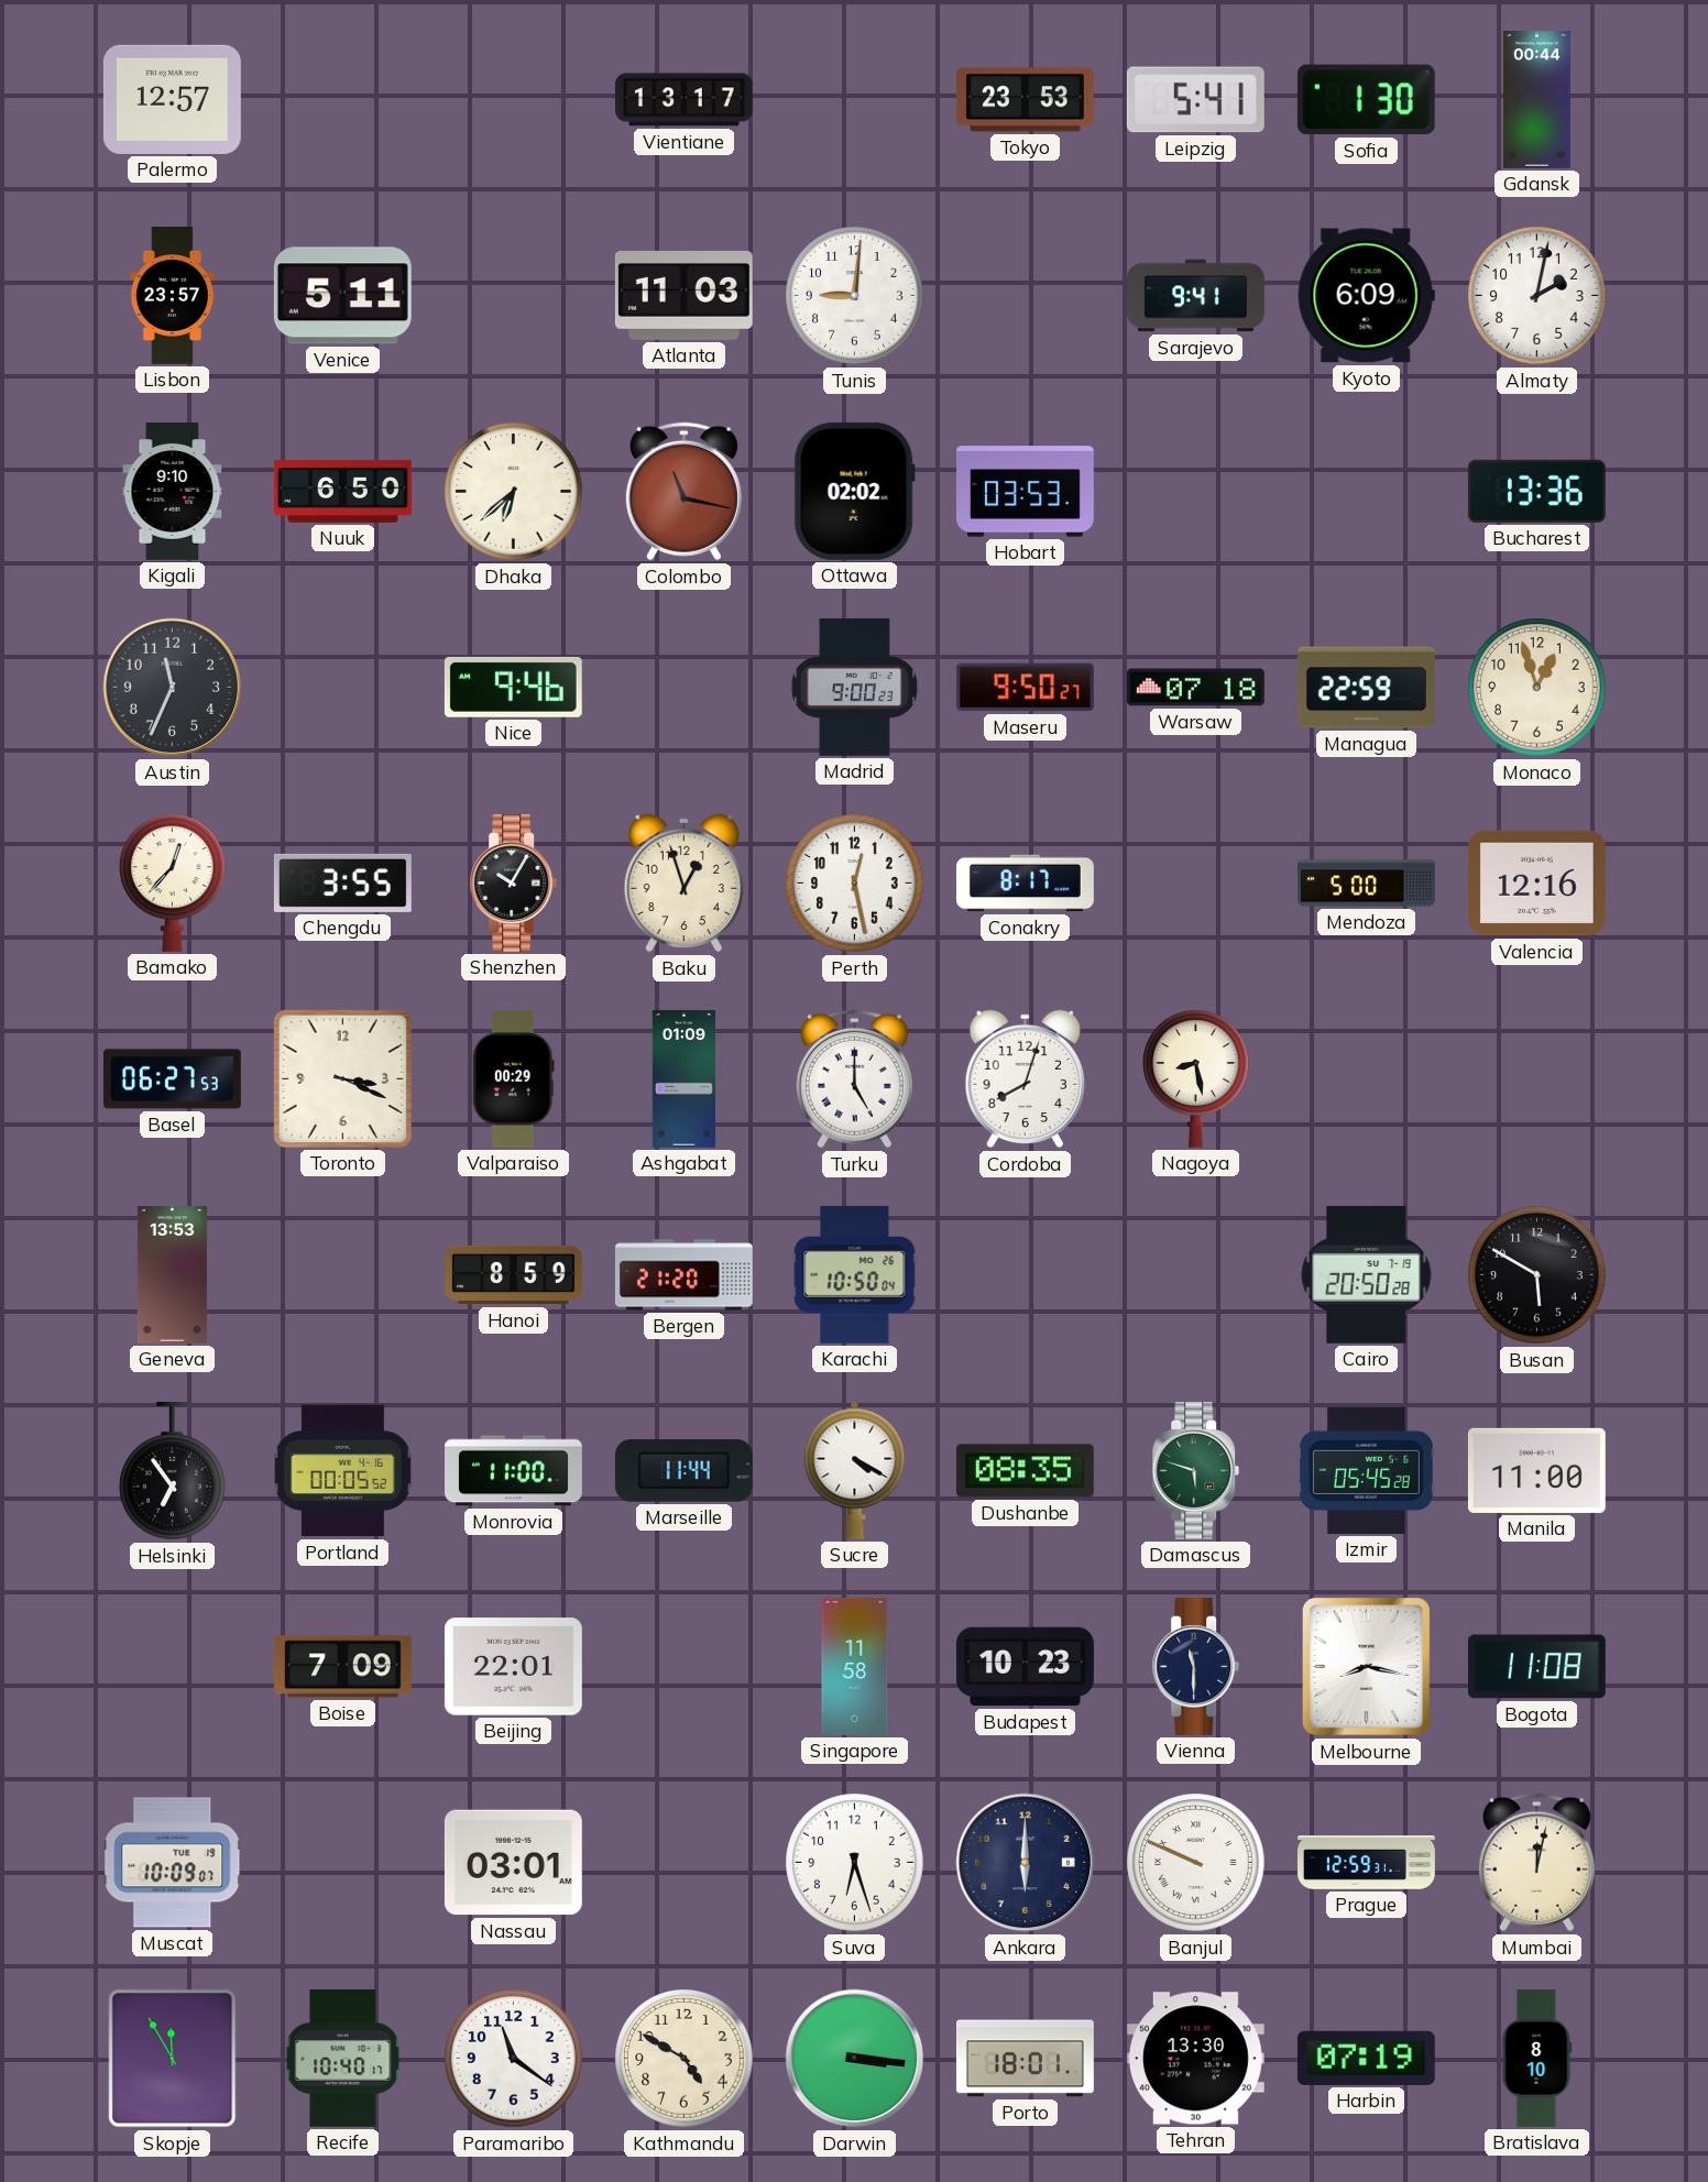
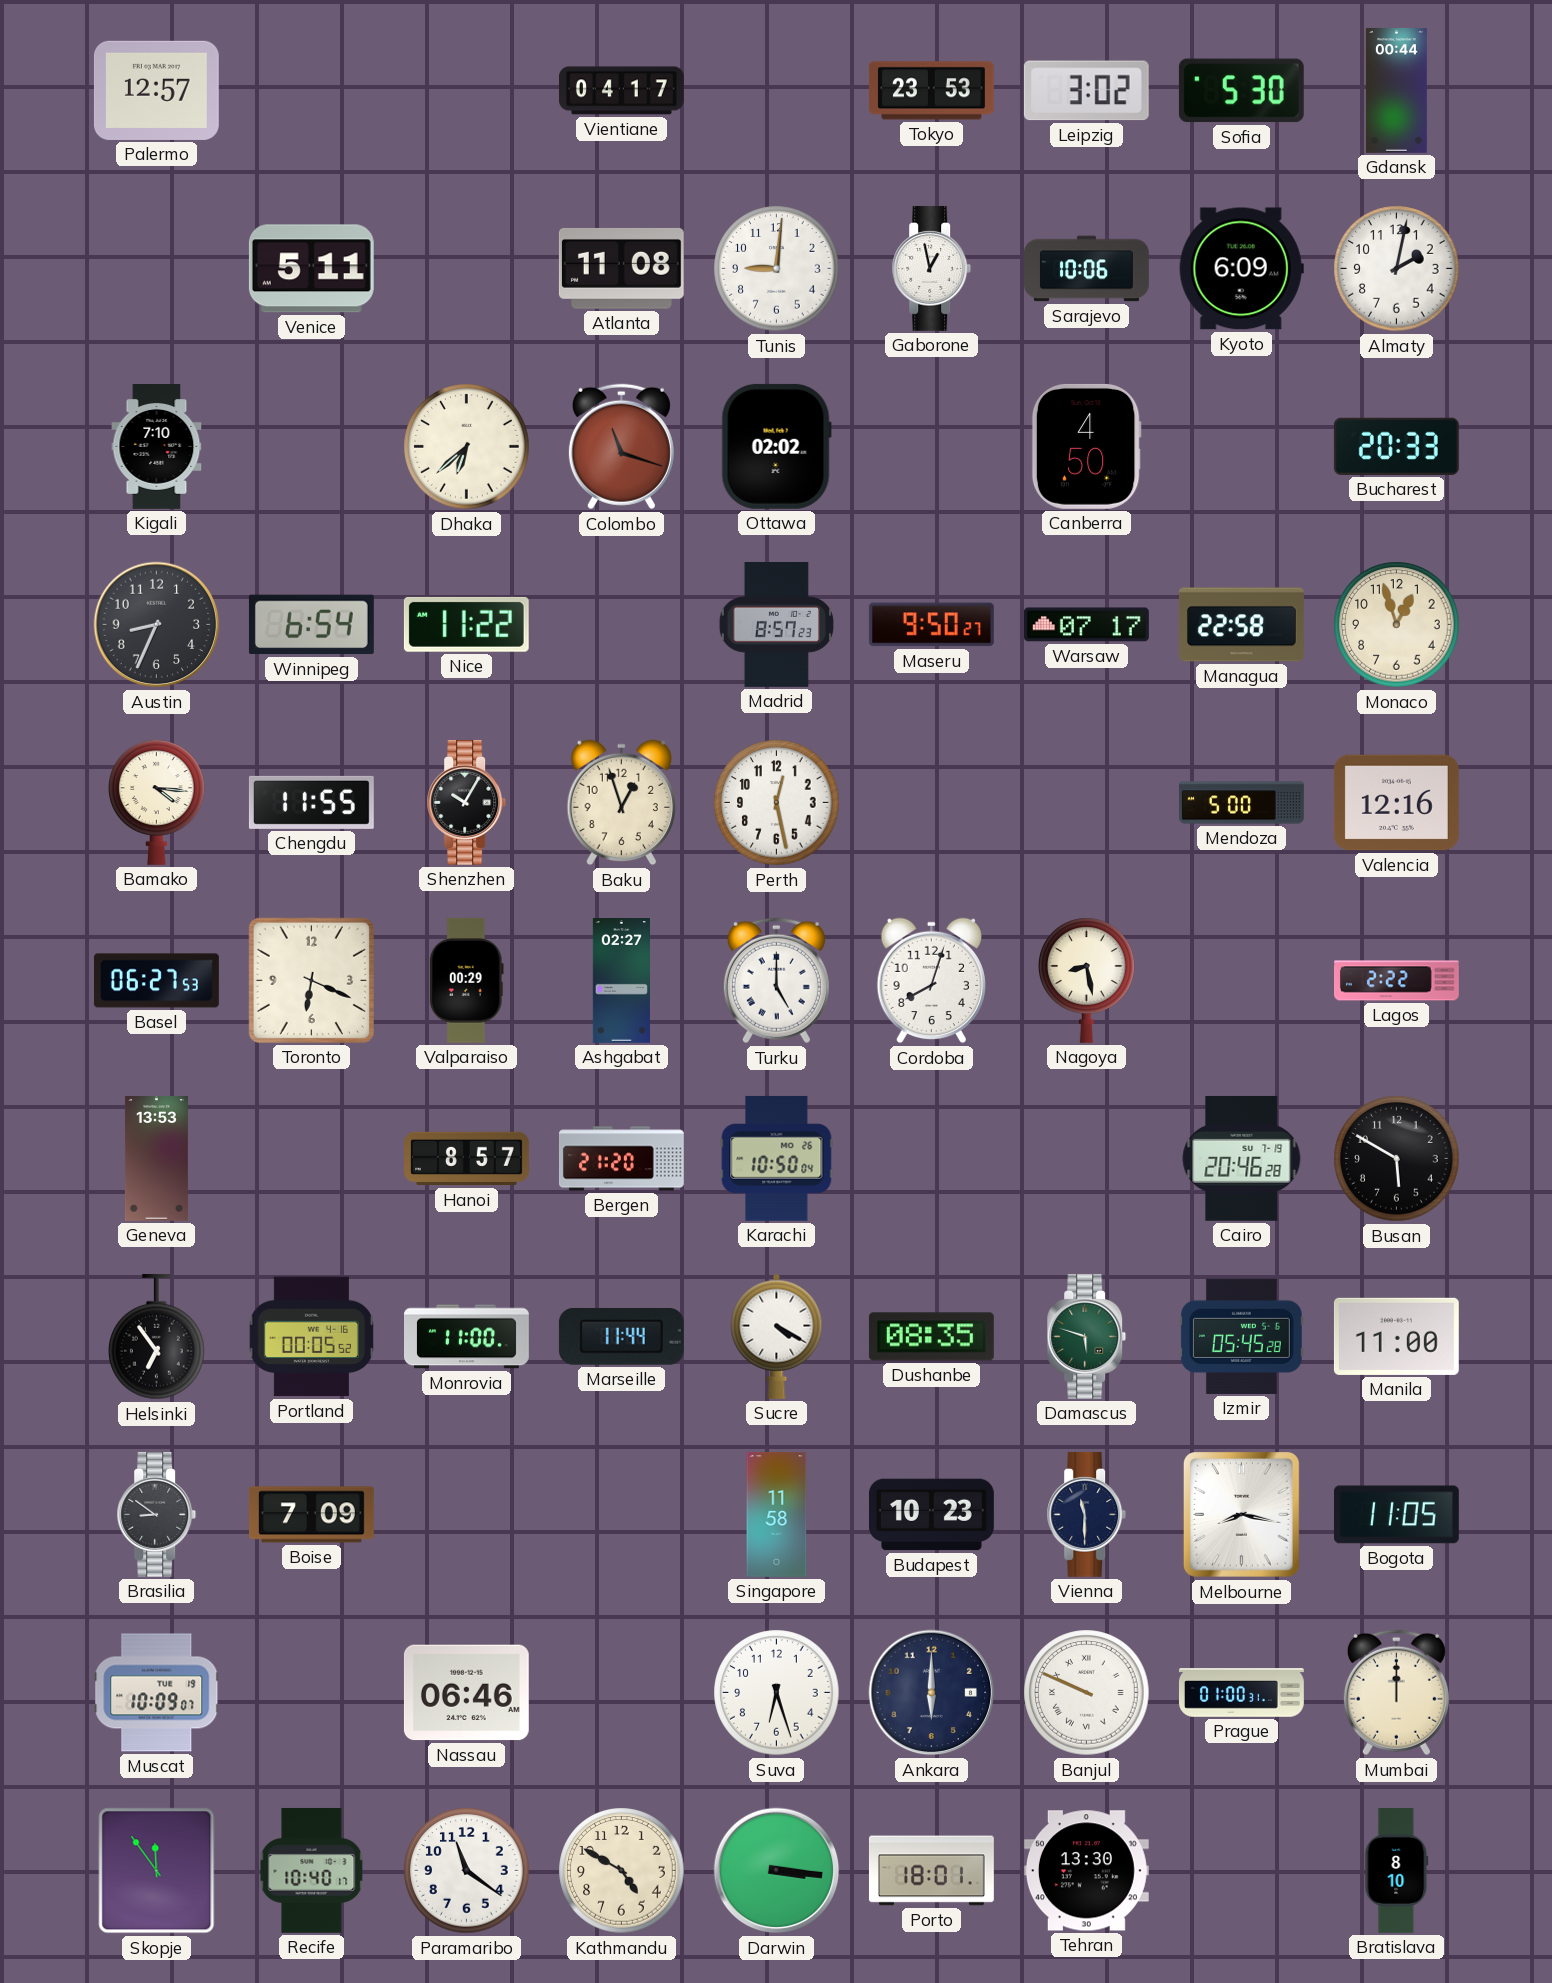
Vientiane: 13:17 -> 04:17
Leipzig: 5:41 -> 3:02
Sofia: 1:30 -> 5:30
Lisbon: 23:57 -> none
Atlanta: 11:03 -> 11:08
Gaborone: none -> 12:58
Sarajevo: 9:41 -> 10:06
Kigali: 9:10 -> 7:10
Nuuk: 6:50 -> none
Colombo: 11:17 -> 11:18
Hobart: 03:53 -> none
Canberra: none -> 4:50
Bucharest: 13:36 -> 20:33
Austin: 11:34 -> 8:34
Winnipeg: none -> 6:54
Nice: 9:46 -> 11:22
Madrid: 9:00 -> 8:57
Warsaw: 07:18 -> 07:17
Managua: 22:59 -> 22:58
Bamako: 12:37 -> 4:16
Chengdu: 3:55 -> 11:55
Conakry: 8:17 -> none
Toronto: 3:19 -> 6:19
Ashgabat: 01:09 -> 02:27
Lagos: none -> 2:22
Hanoi: 8:59 -> 8:57
Cairo: 20:50 -> 20:46
Brasilia: none -> 8:51
Beijing: 22:01 -> none
Bogota: 11:08 -> 11:05
Nassau: 03:01 -> 06:46
Prague: 12:59 -> 01:00
Mumbai: 12:02 -> 12:00
Skopje: 11:55 -> 11:54
Harbin: 07:19 -> none
